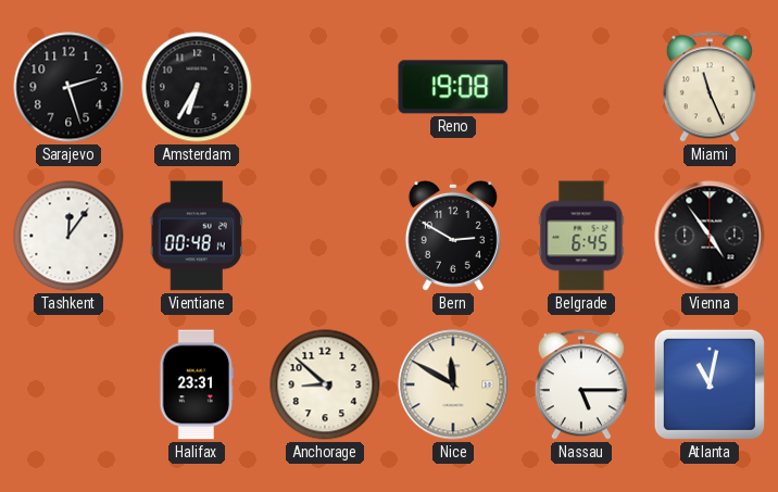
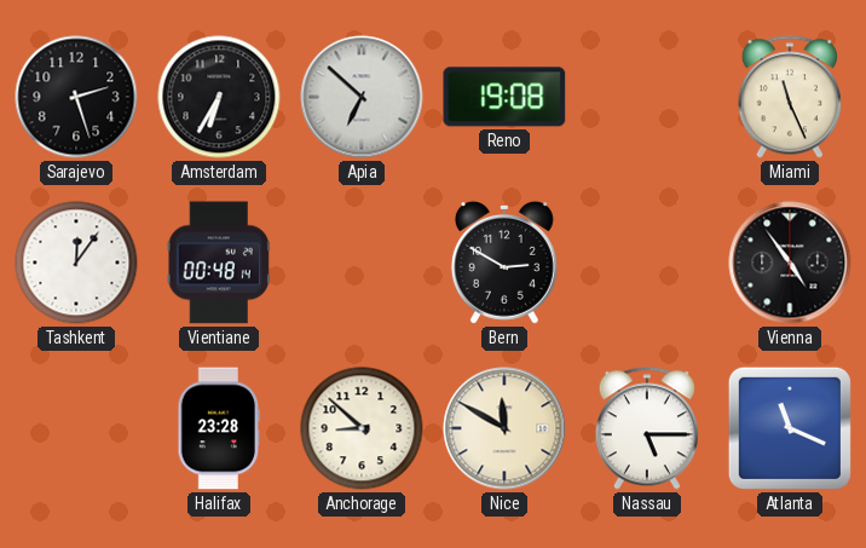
Apia: none -> 6:52
Belgrade: 6:45 -> none
Halifax: 23:31 -> 23:28
Atlanta: 11:02 -> 11:19
